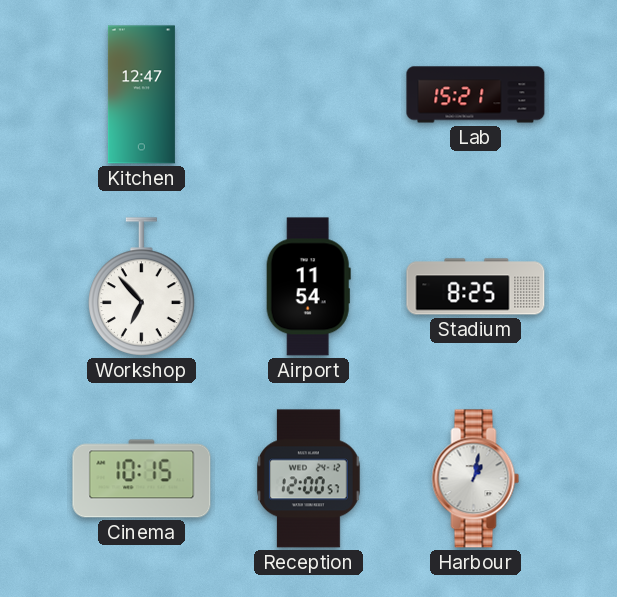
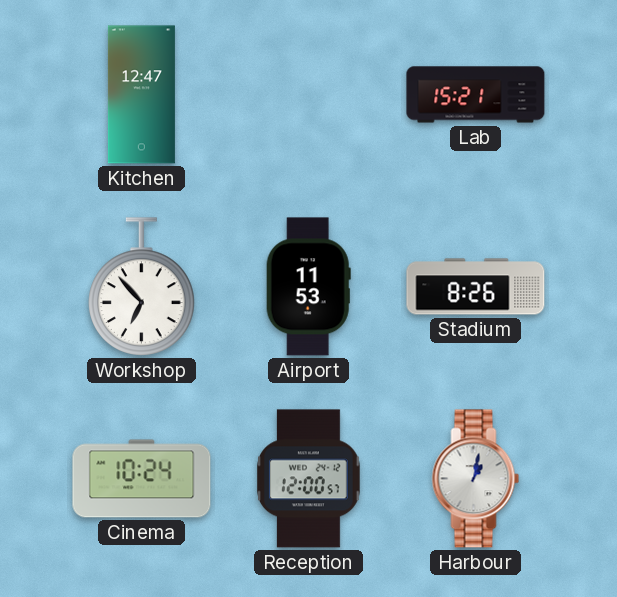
Airport: 11:54 -> 11:53
Stadium: 8:25 -> 8:26
Cinema: 10:15 -> 10:24
